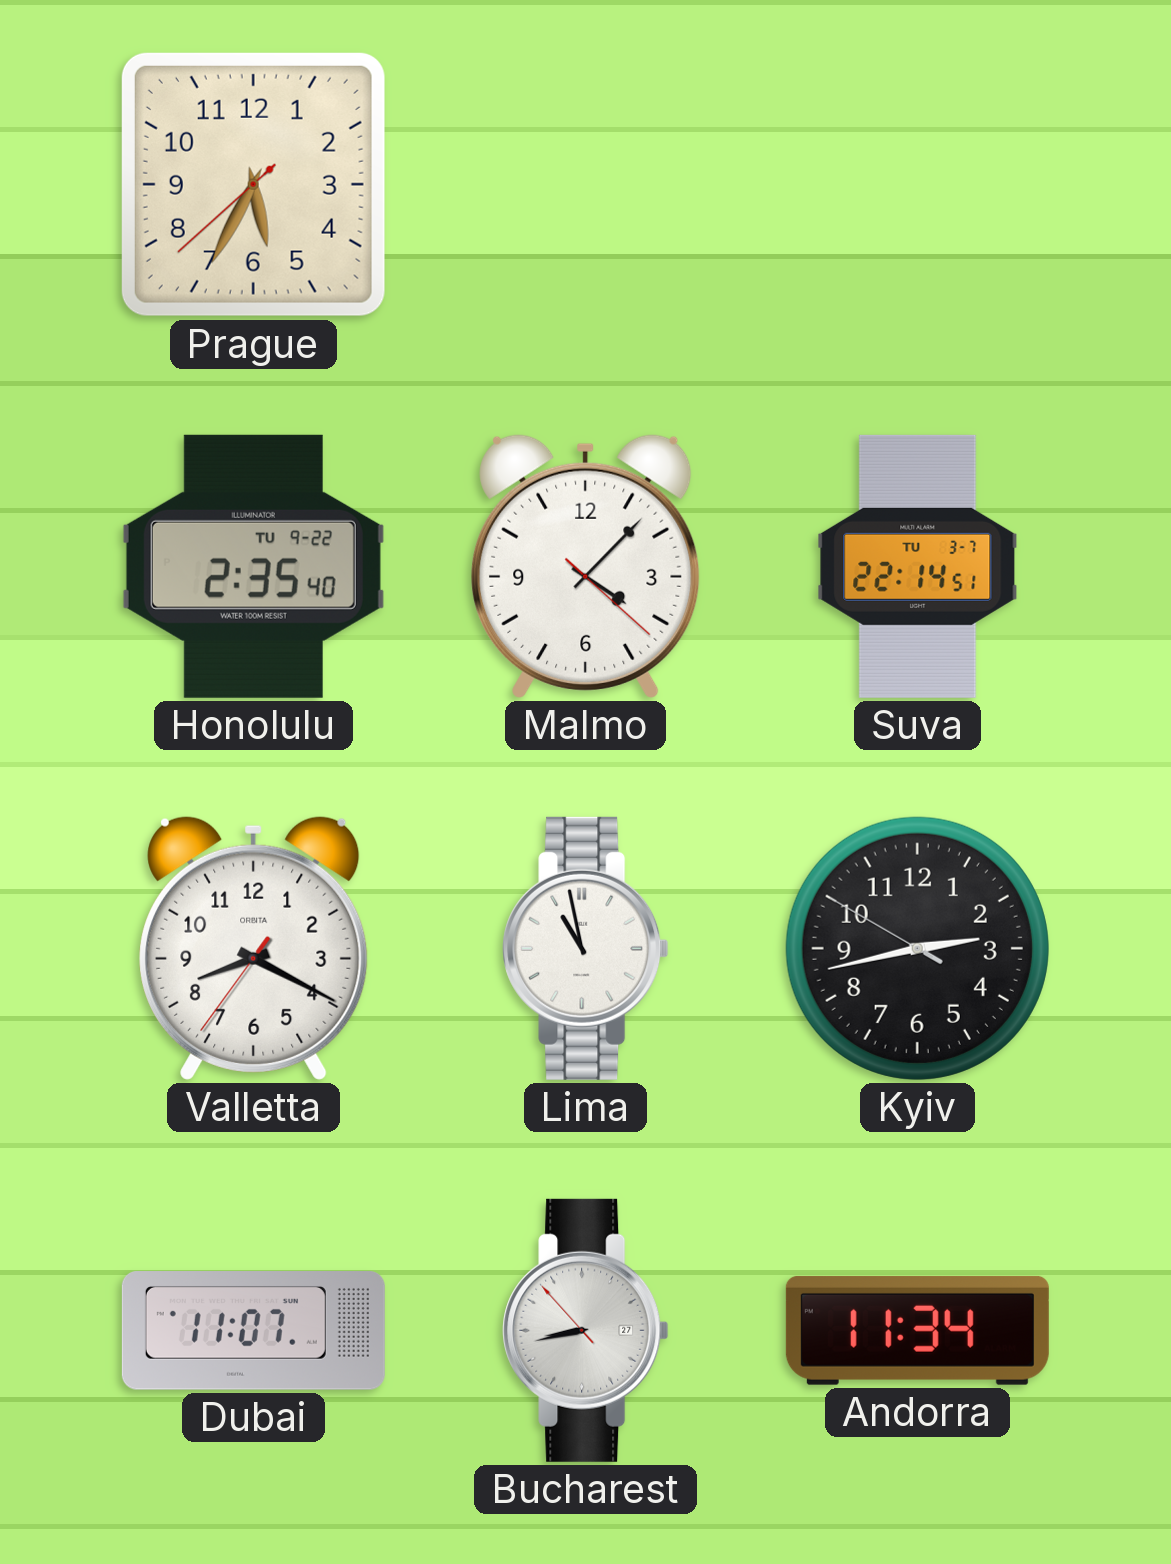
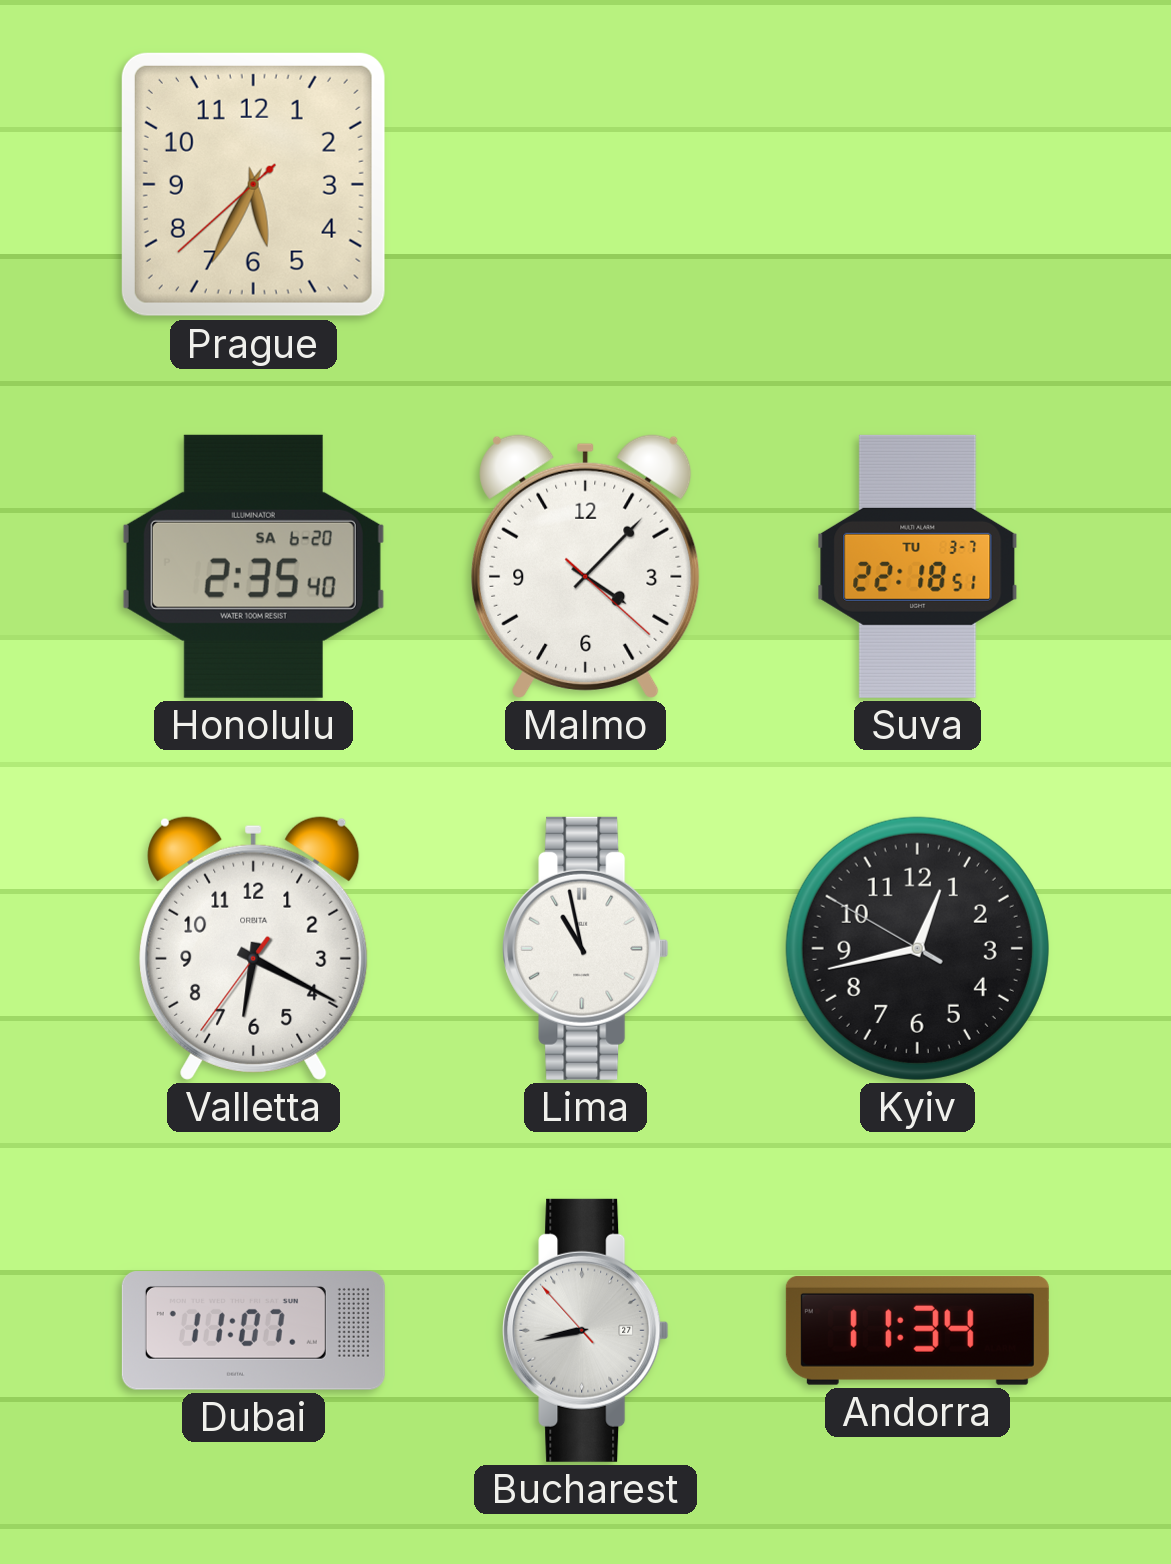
Honolulu date: TU 9-22 -> SA 6-20
Suva: 22:14 -> 22:18
Valletta: 8:19 -> 6:19
Kyiv: 2:42 -> 12:42
